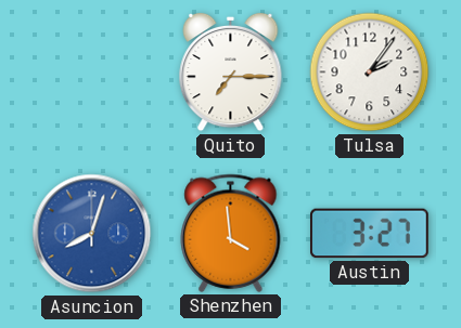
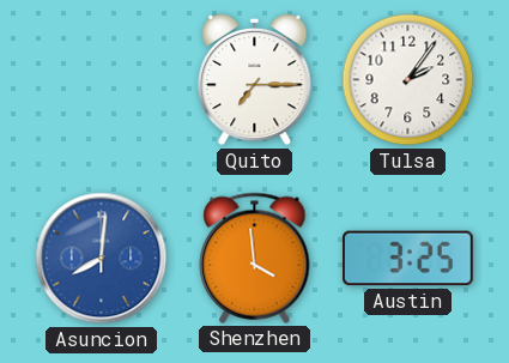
Asuncion: 8:03 -> 8:01
Austin: 3:27 -> 3:25
